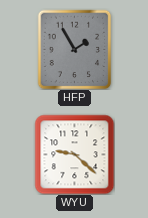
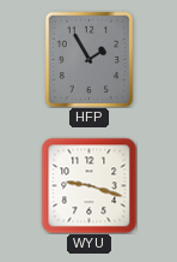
WYU: 9:22 -> 9:18
